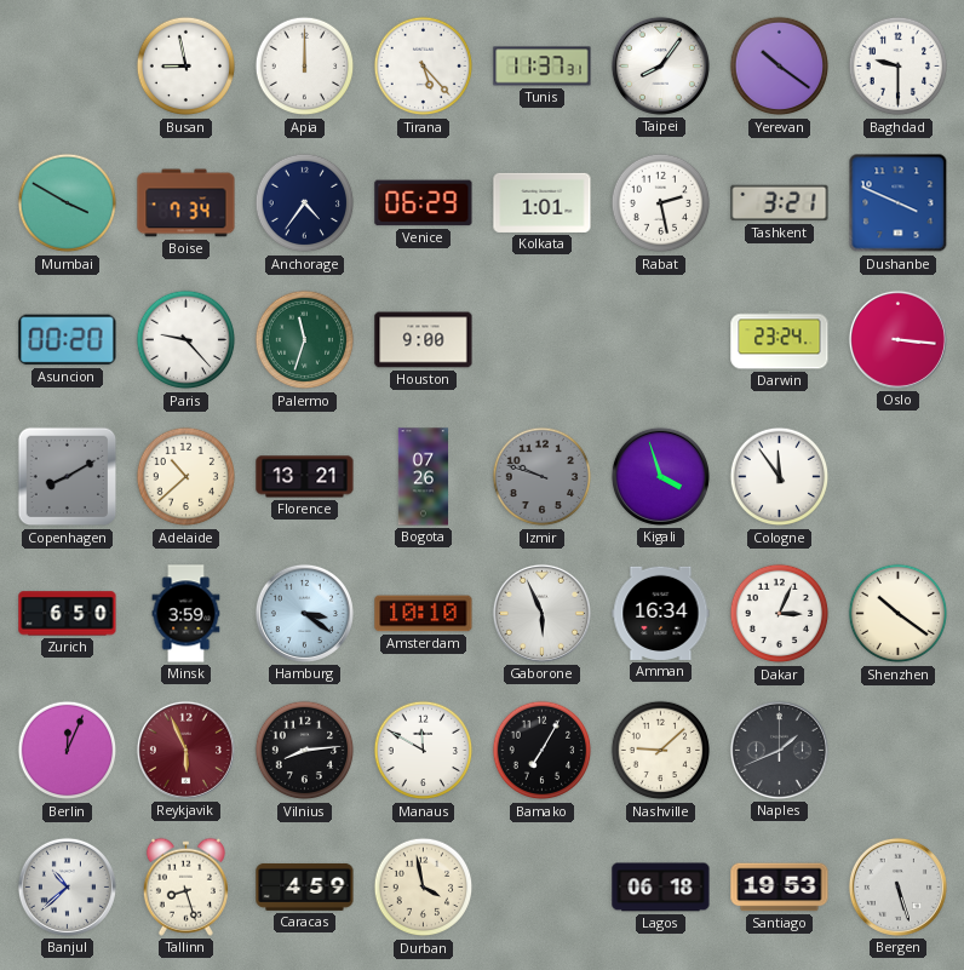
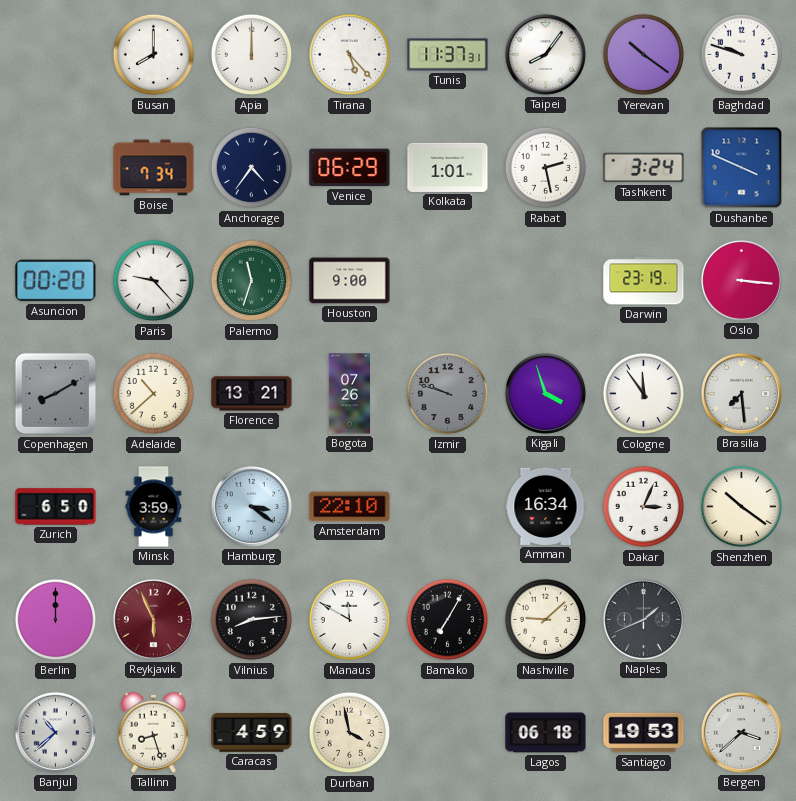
Busan: 8:58 -> 8:00
Baghdad: 9:30 -> 9:48
Mumbai: 3:50 -> none
Tashkent: 3:21 -> 3:24
Darwin: 23:24 -> 23:19
Brasilia: none -> 7:29
Amsterdam: 10:10 -> 22:10
Gaborone: 5:56 -> none
Berlin: 12:04 -> 12:00
Bergen: 5:27 -> 3:38
